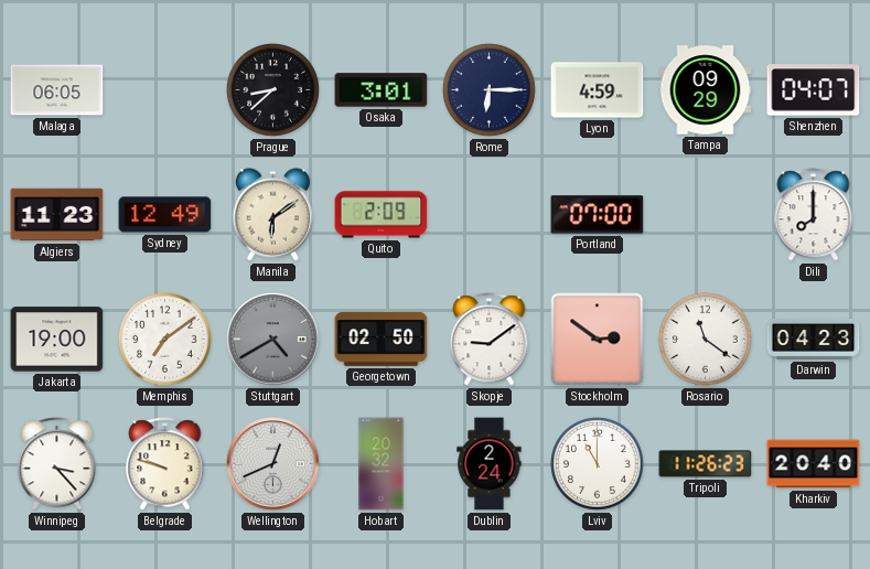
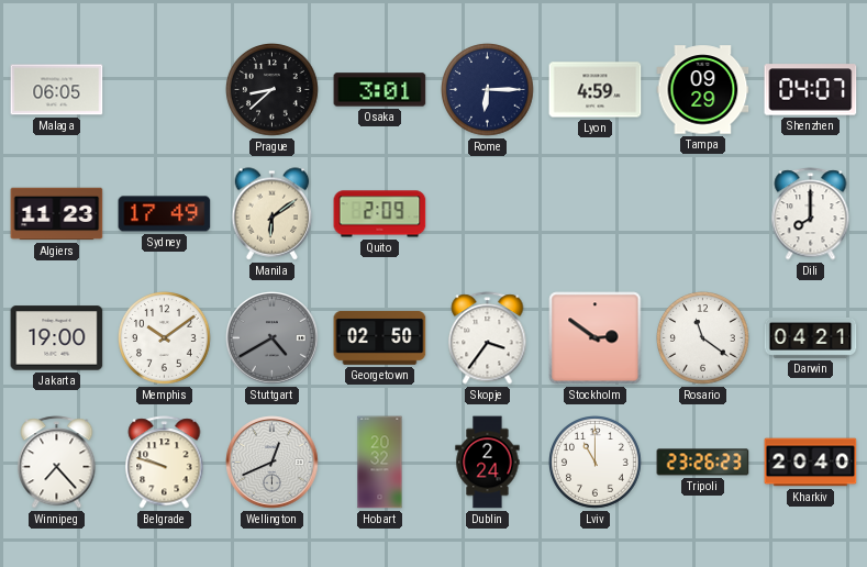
Sydney: 12:49 -> 17:49
Portland: 07:00 -> none
Memphis: 7:09 -> 10:09
Skopje: 9:09 -> 3:36
Darwin: 04:23 -> 04:21
Winnipeg: 3:23 -> 7:23
Tripoli: 11:26 -> 23:26
